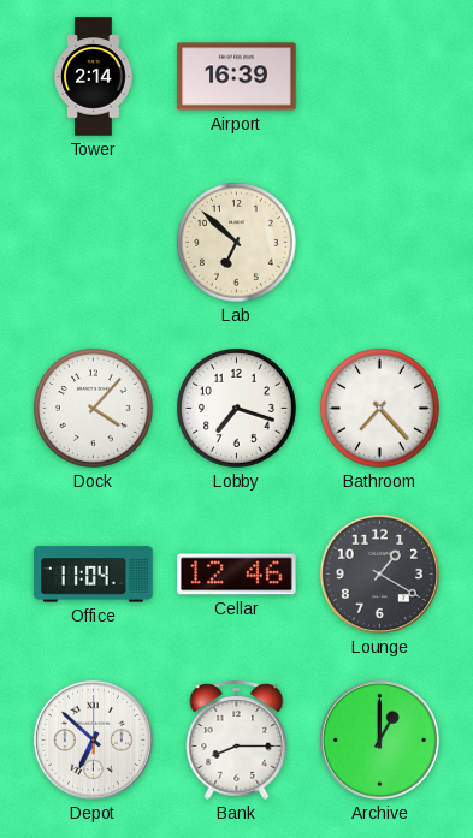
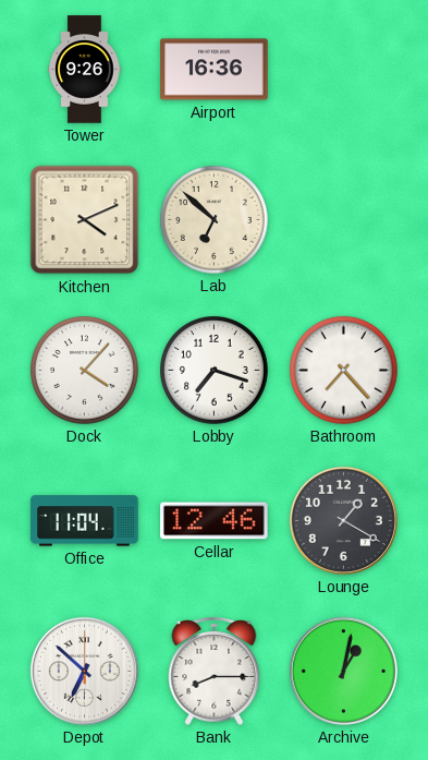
Tower: 2:14 -> 9:26
Airport: 16:39 -> 16:36
Kitchen: none -> 4:11
Archive: 1:00 -> 1:02
